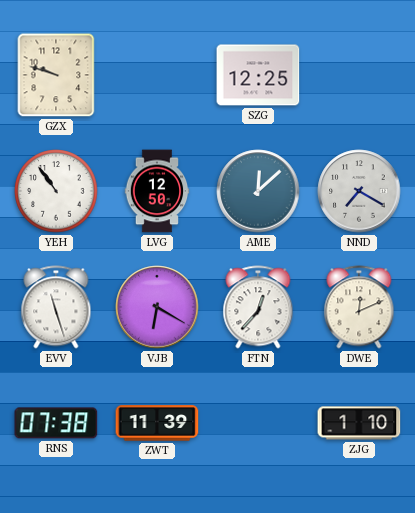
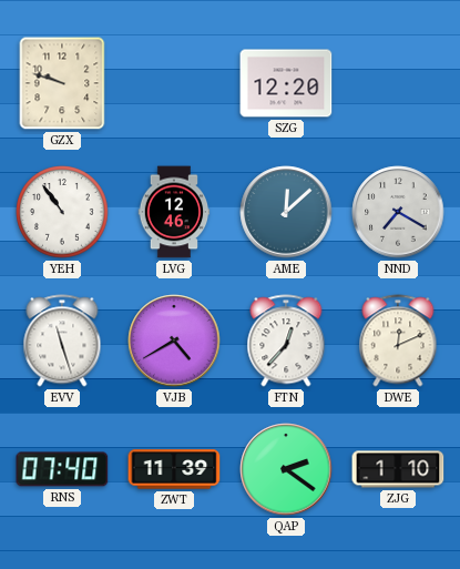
SZG: 12:25 -> 12:20
LVG: 12:50 -> 12:46
VJB: 6:20 -> 4:40
RNS: 07:38 -> 07:40
QAP: none -> 2:21
